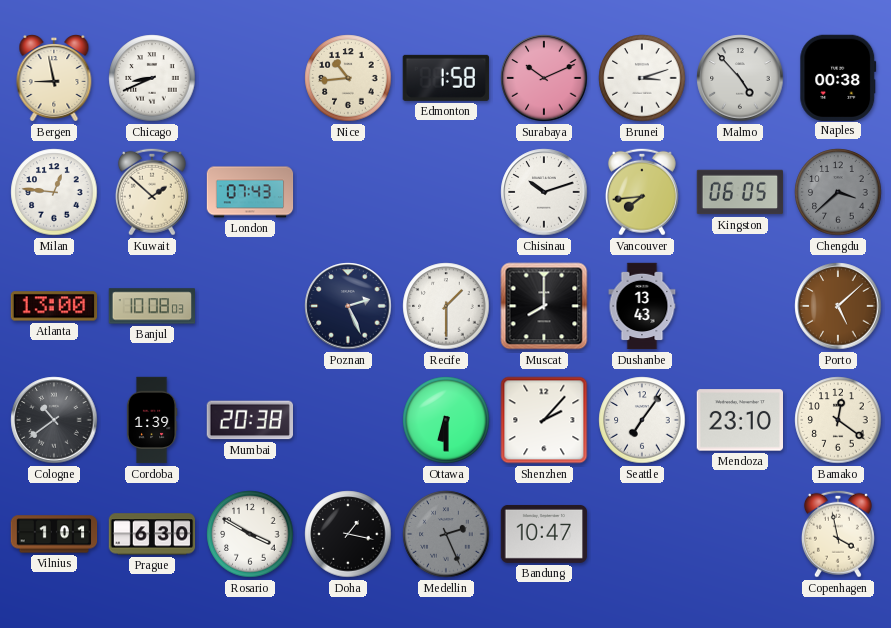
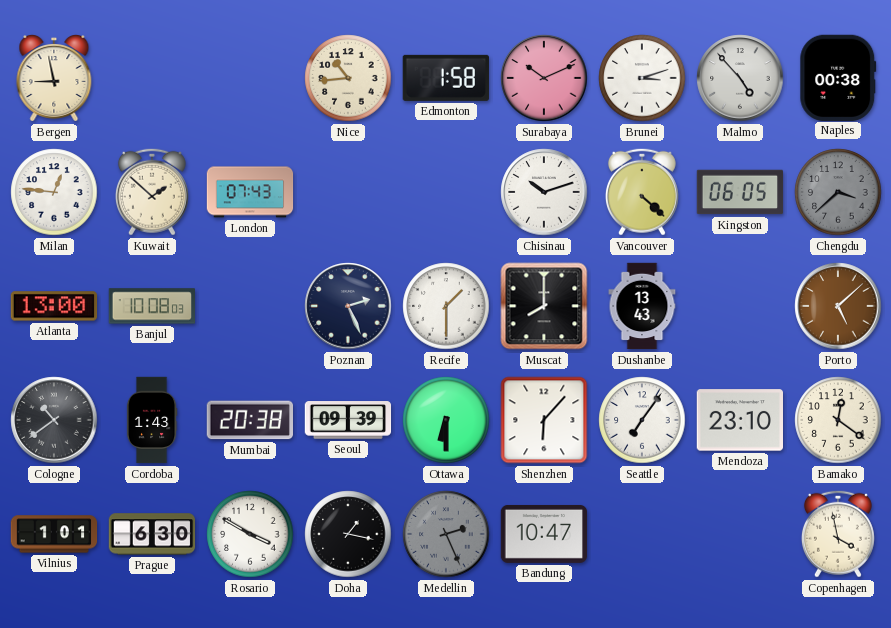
Chicago: 8:41 -> none
Vancouver: 7:44 -> 4:22
Cordoba: 1:39 -> 1:43
Seoul: none -> 09:39
Shenzhen: 2:07 -> 6:07
